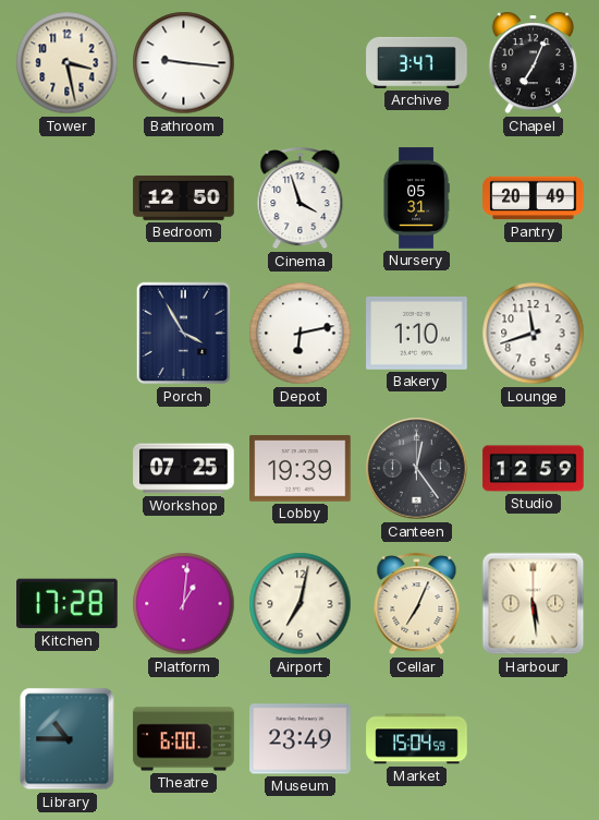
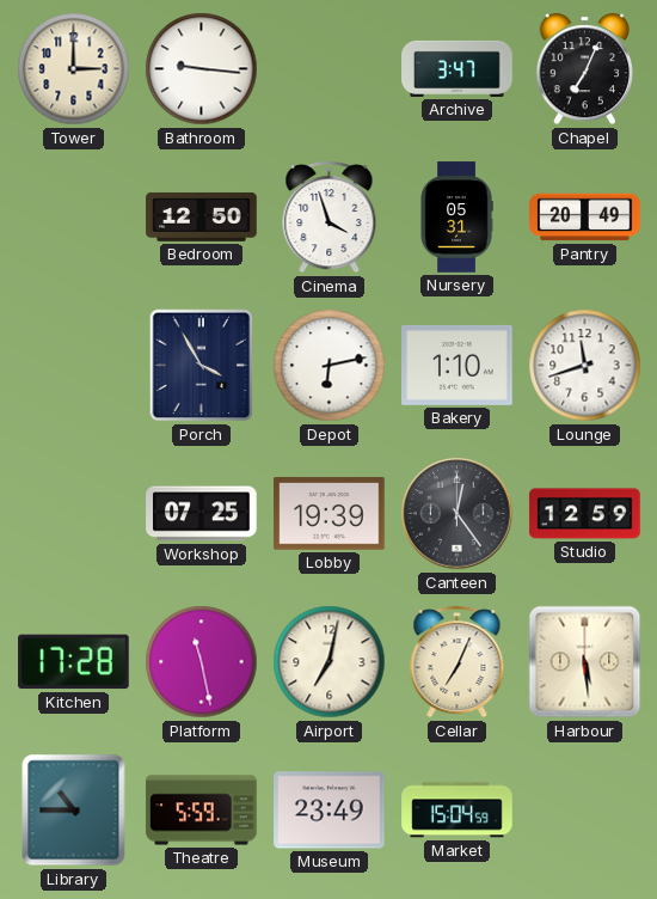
Tower: 3:28 -> 3:00
Platform: 1:01 -> 11:28
Theatre: 6:00 -> 5:59
